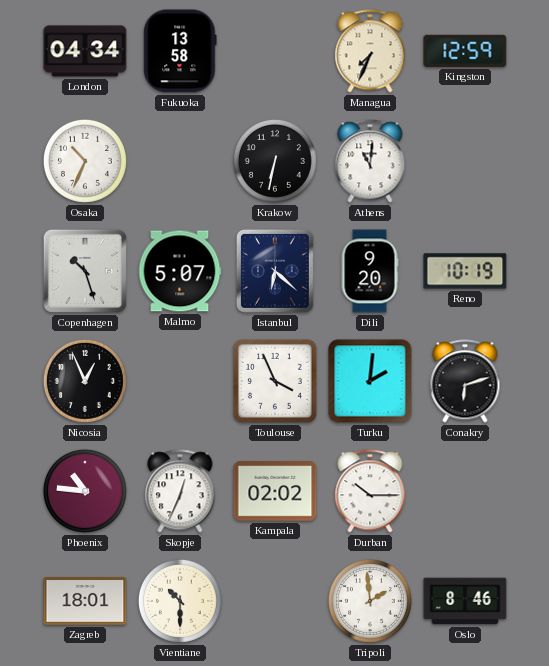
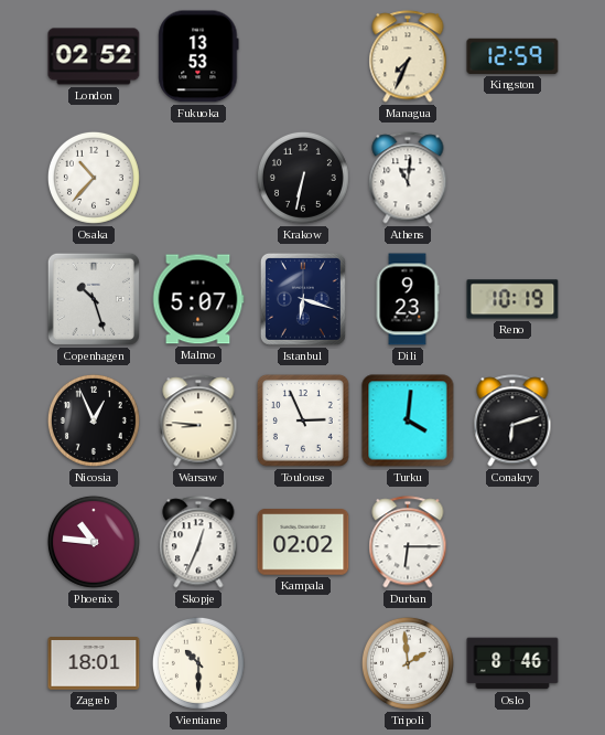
London: 04:34 -> 02:52
Fukuoka: 13:58 -> 13:53
Osaka: 10:34 -> 10:37
Istanbul: 6:22 -> 6:18
Dili: 9:20 -> 9:23
Warsaw: none -> 8:46
Toulouse: 3:56 -> 2:56
Turku: 2:01 -> 4:01
Durban: 10:15 -> 6:15
